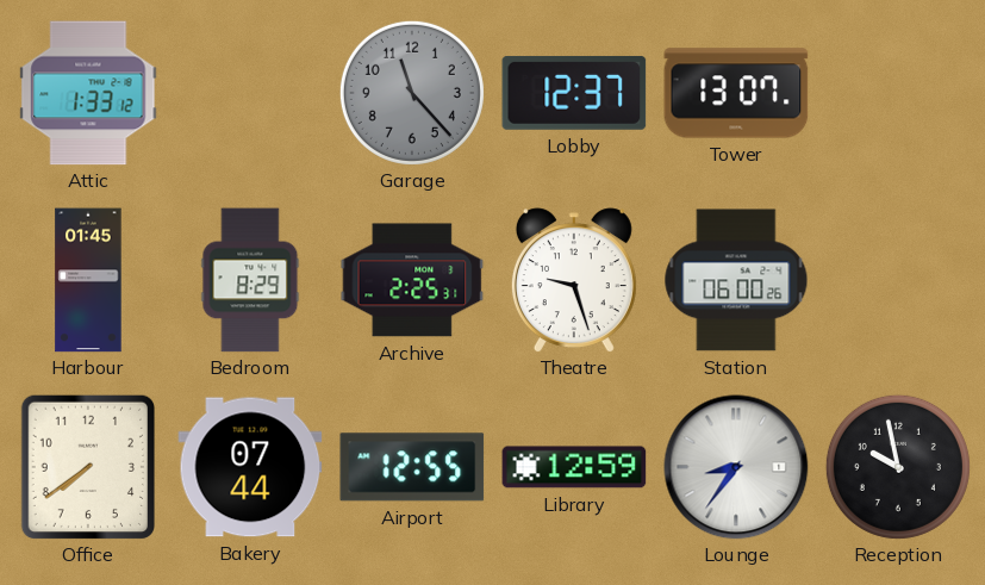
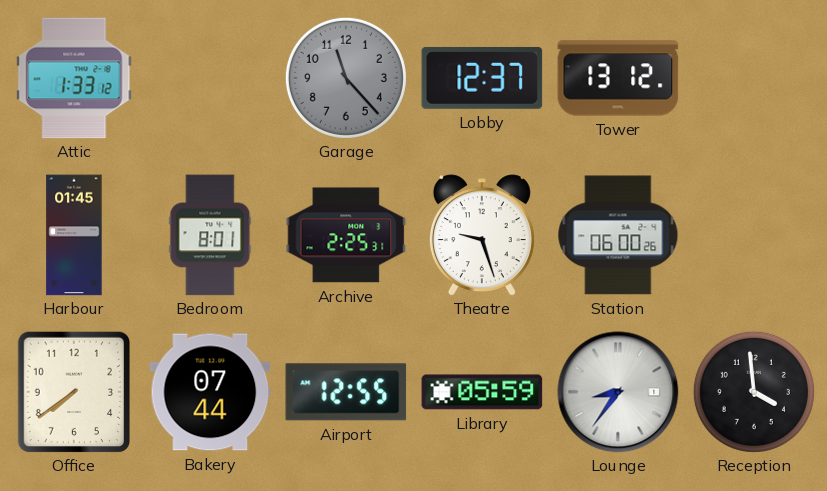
Tower: 13:07 -> 13:12
Bedroom: 8:29 -> 8:01
Library: 12:59 -> 05:59
Reception: 9:58 -> 3:59
